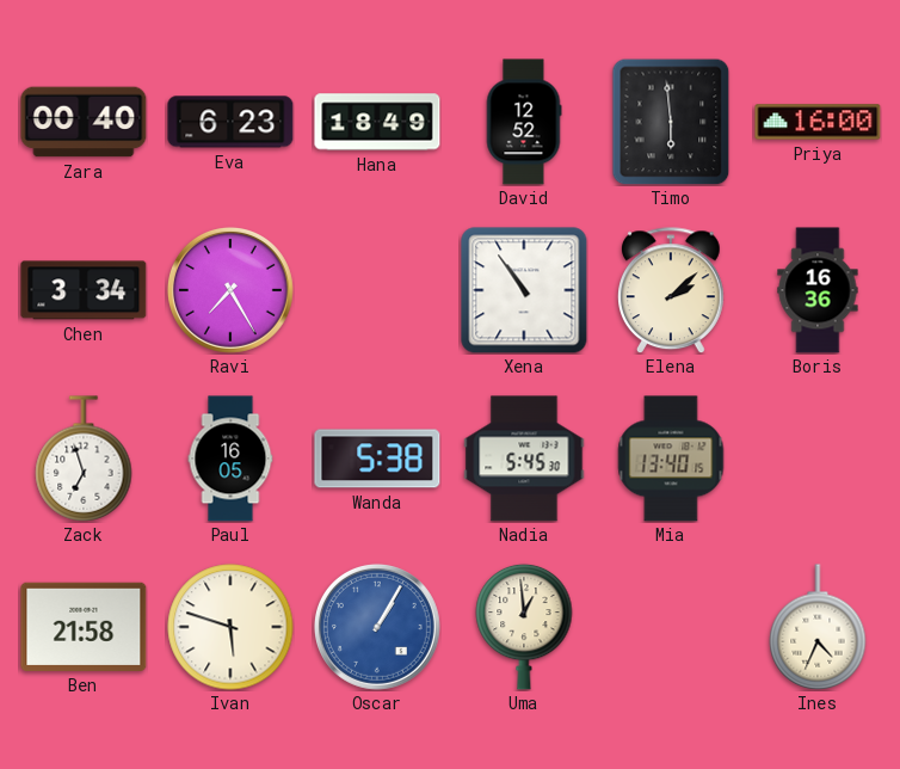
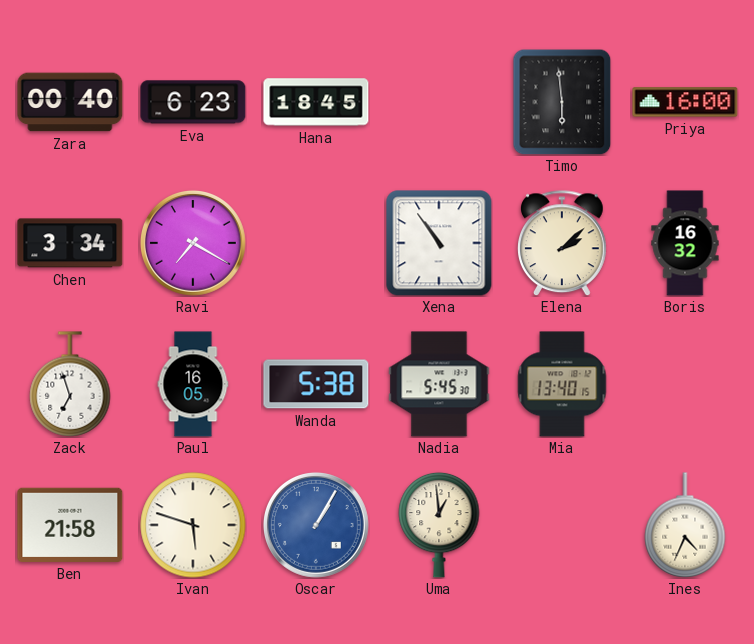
Hana: 18:49 -> 18:45
David: 12:52 -> none
Ravi: 7:25 -> 7:20
Boris: 16:36 -> 16:32
